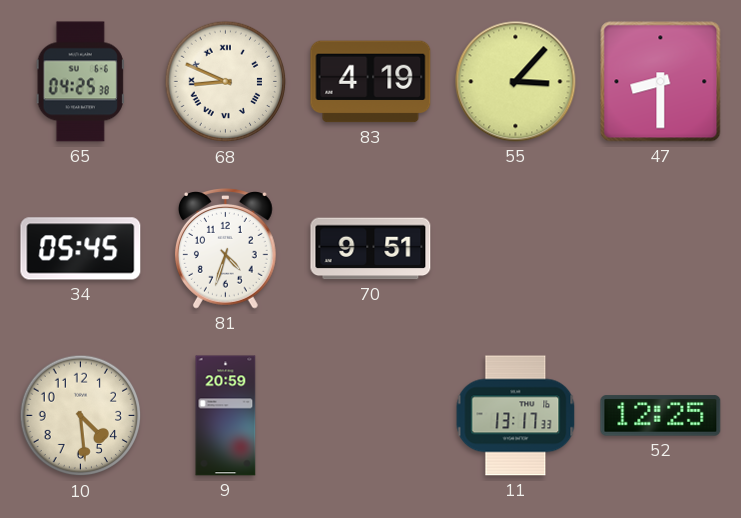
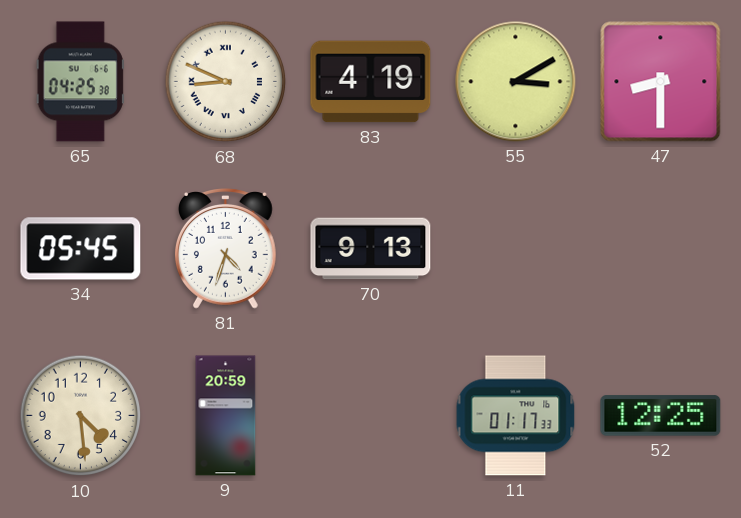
55: 3:07 -> 3:10
70: 9:51 -> 9:13
11: 13:17 -> 01:17
